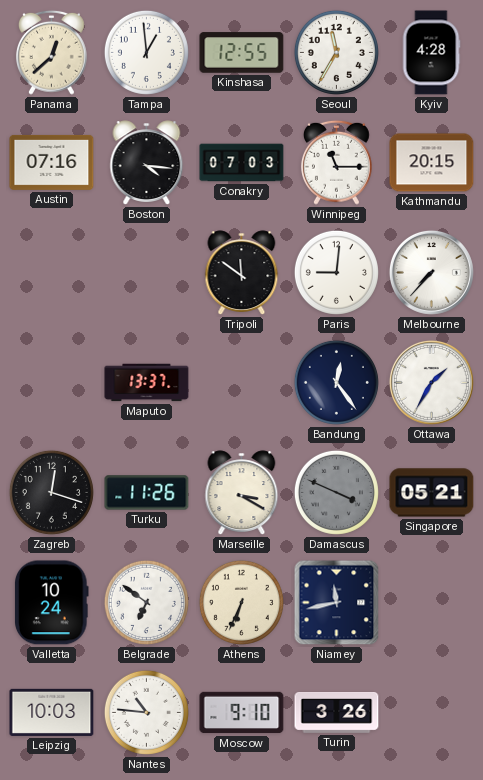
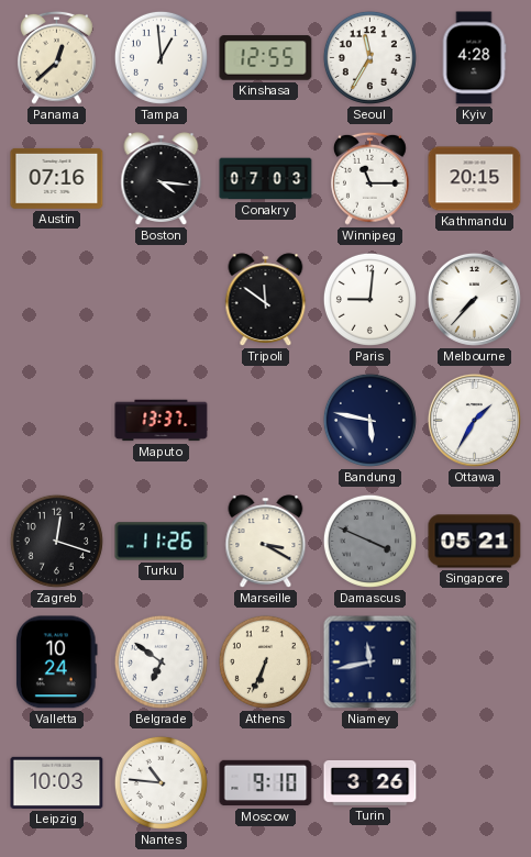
Bandung: 12:24 -> 5:47
